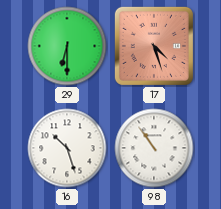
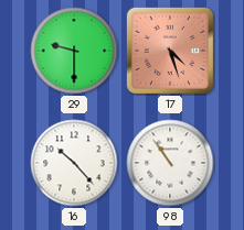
29: 6:30 -> 9:30
16: 10:27 -> 10:23
